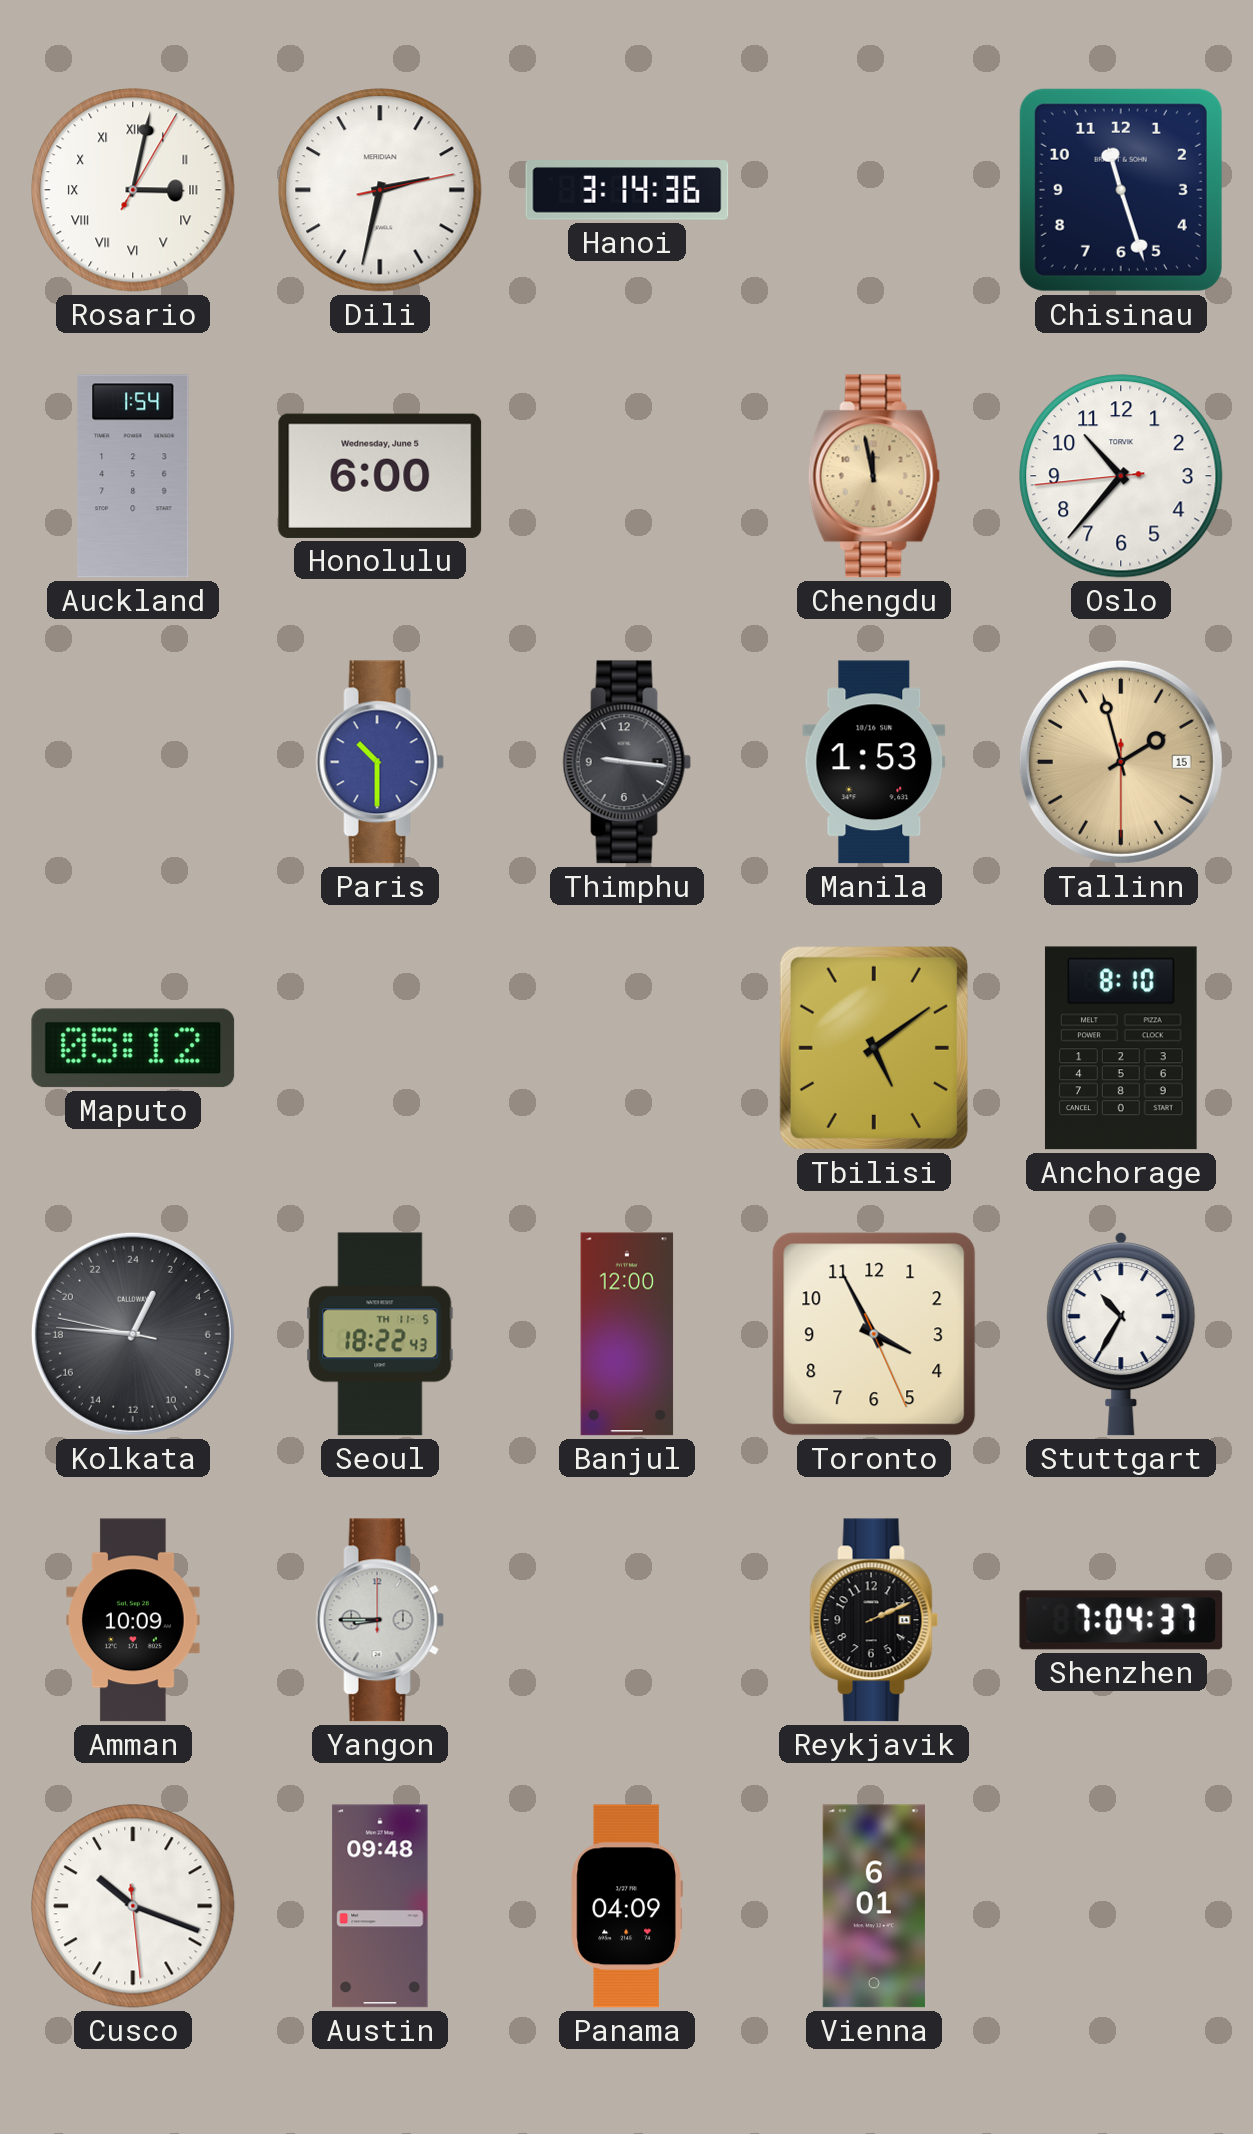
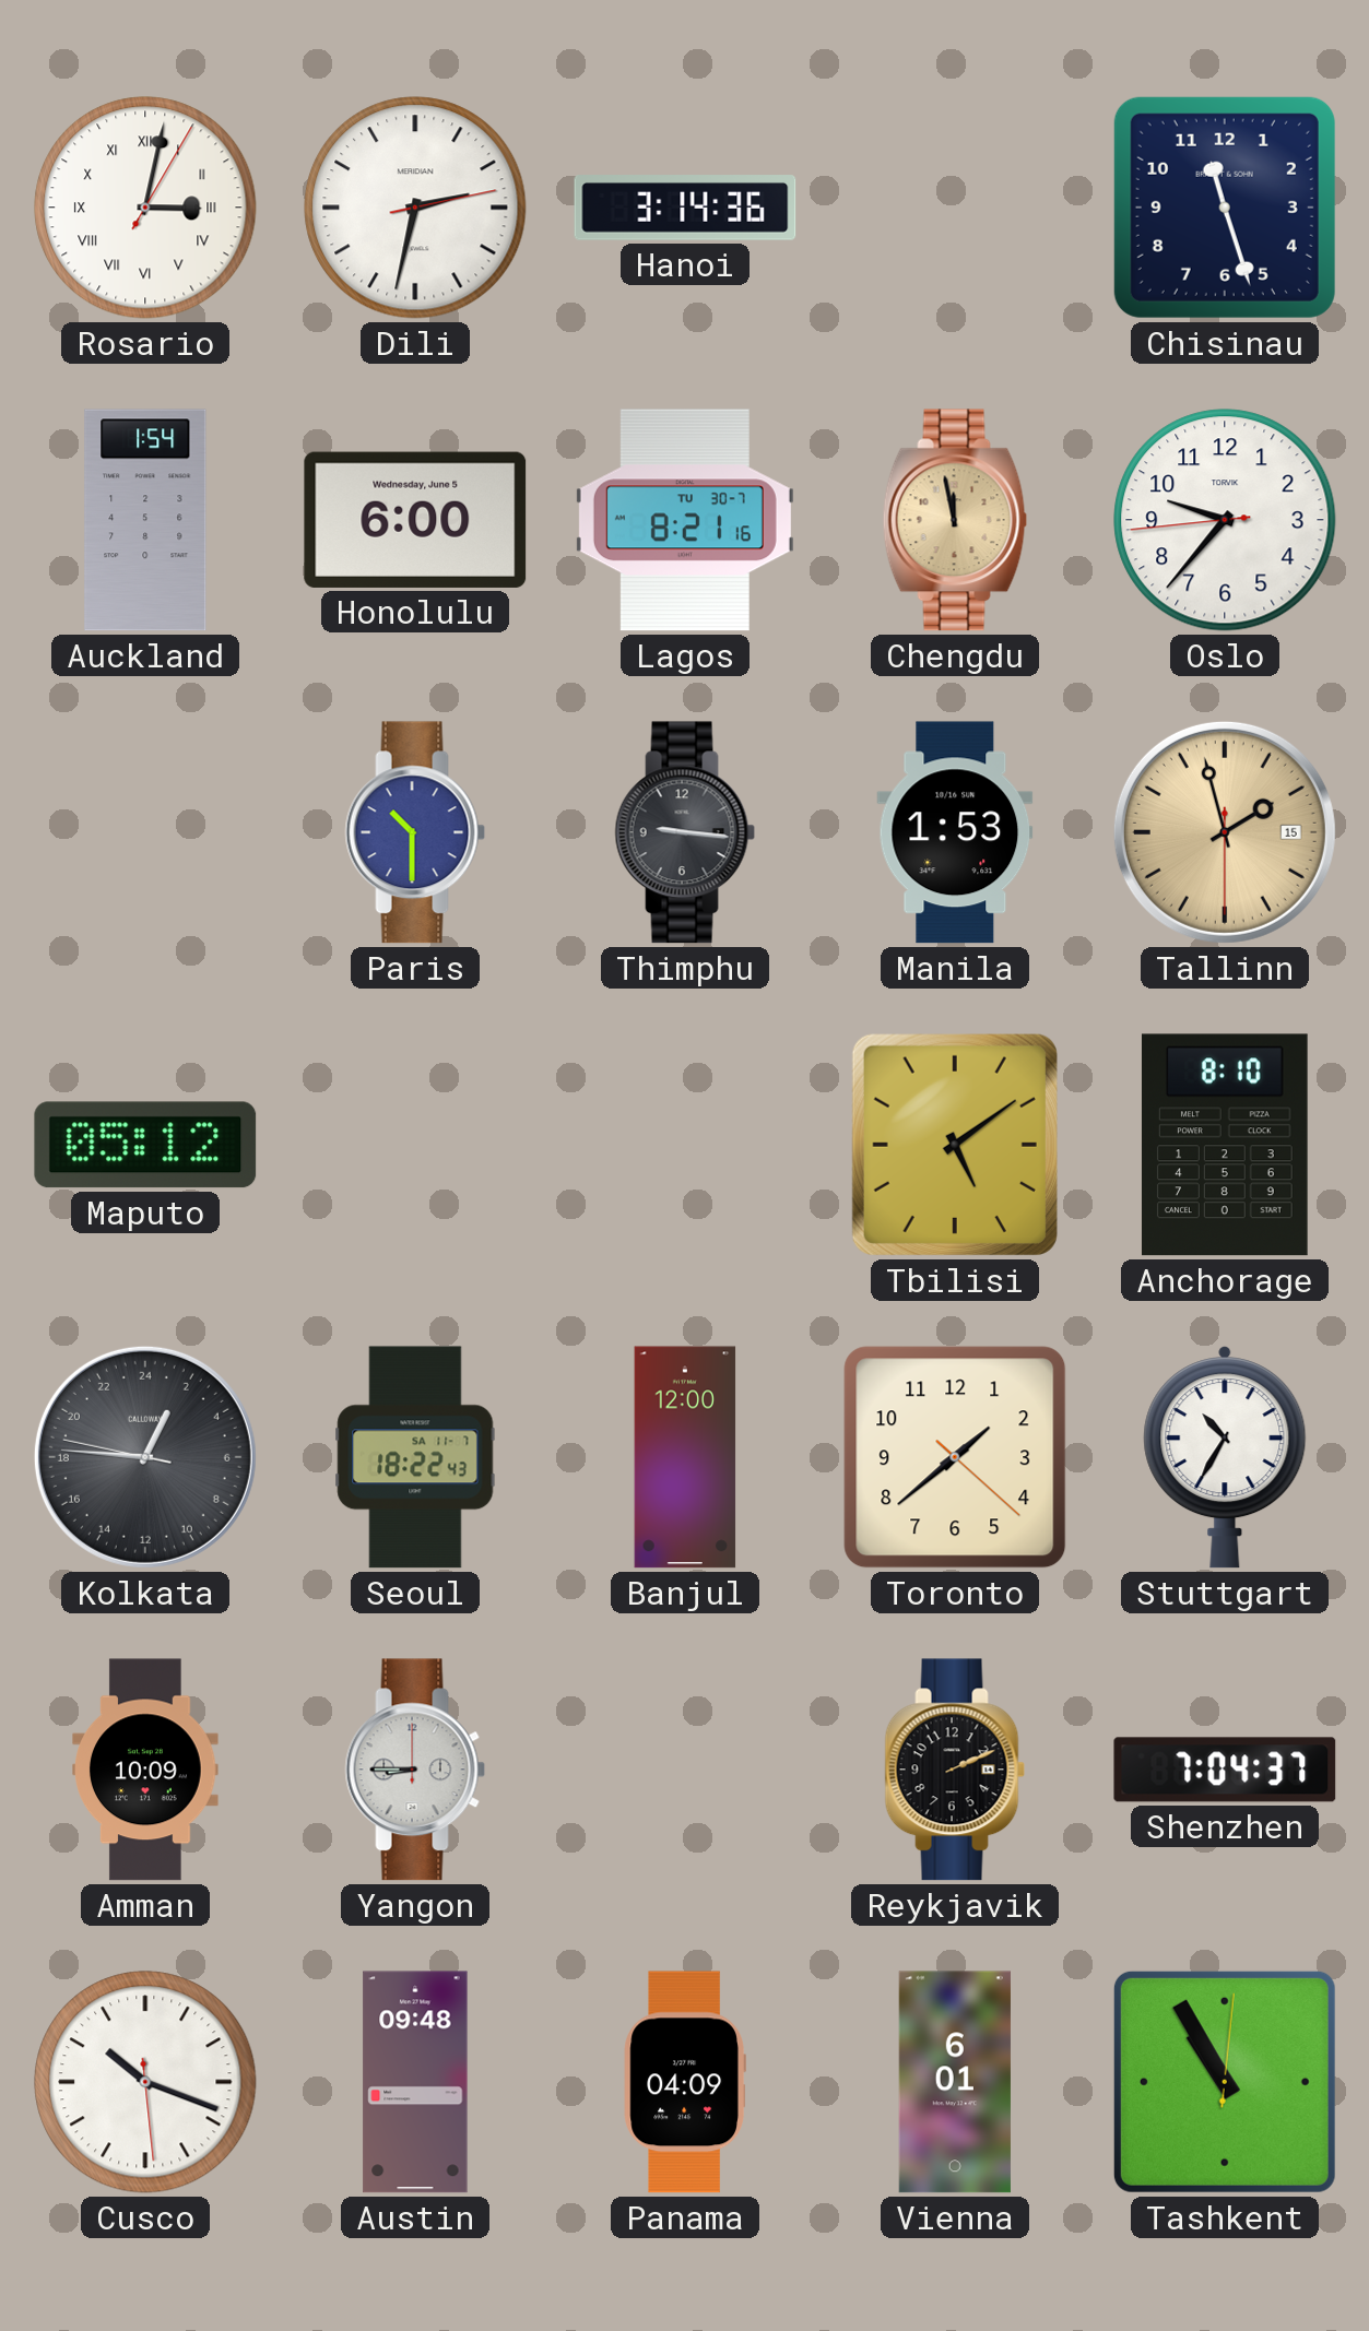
Lagos: none -> 8:21
Oslo: 10:36 -> 9:36
Seoul date: TH 11-5 -> SA 11-7
Toronto: 3:55 -> 1:38
Tashkent: none -> 10:55
